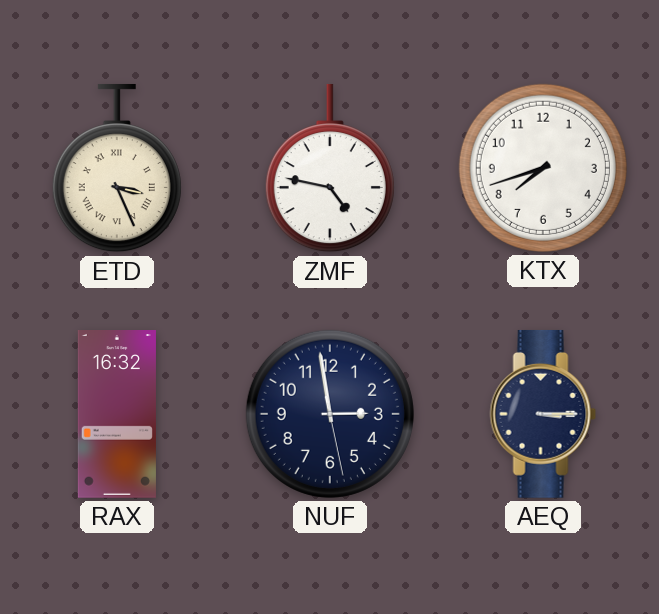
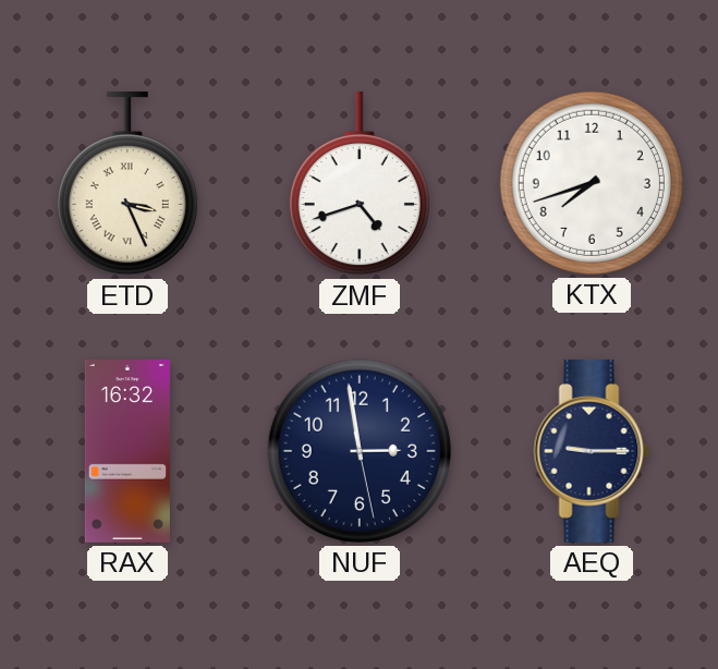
ZMF: 4:47 -> 4:42
AEQ: 3:15 -> 9:15
